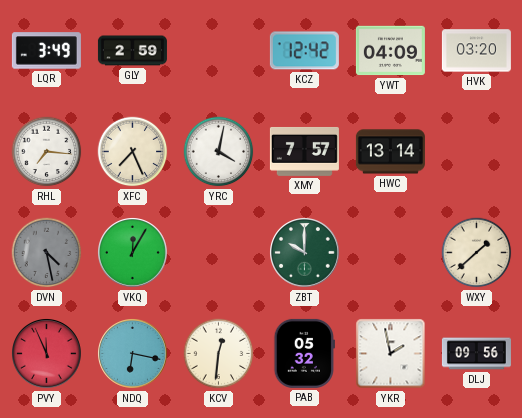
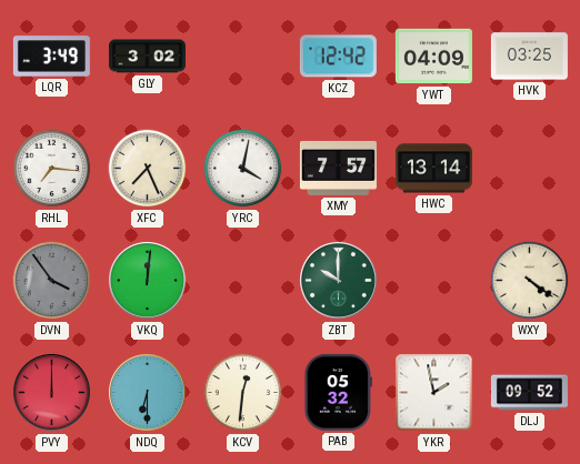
GLY: 2:59 -> 3:02
HVK: 03:20 -> 03:25
DVN: 4:28 -> 3:54
VKQ: 12:05 -> 12:01
WXY: 1:38 -> 4:21
PVY: 11:56 -> 12:00
NDQ: 6:17 -> 6:30
DLJ: 09:56 -> 09:52
